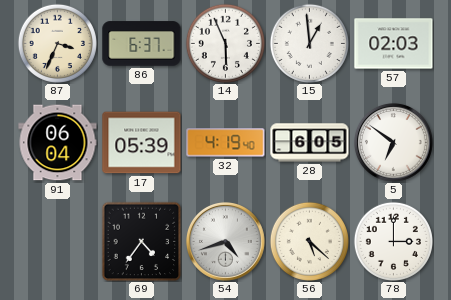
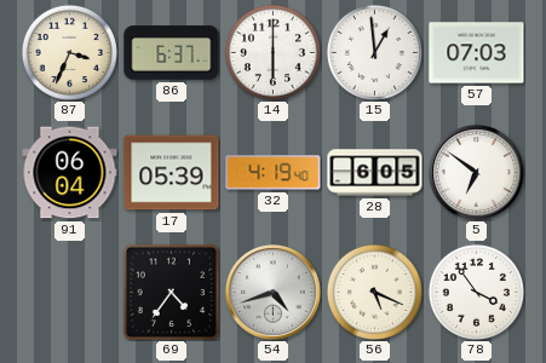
14: 5:56 -> 6:00
57: 02:03 -> 07:03
56: 5:22 -> 5:19
78: 3:00 -> 3:54
